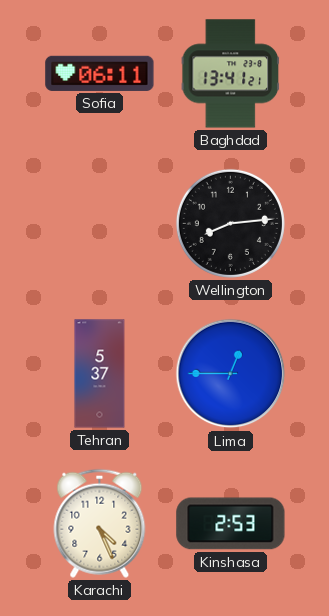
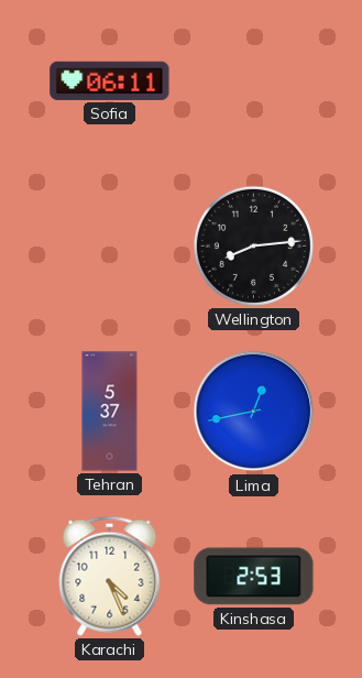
Baghdad: 13:41 -> none
Lima: 12:45 -> 12:43
